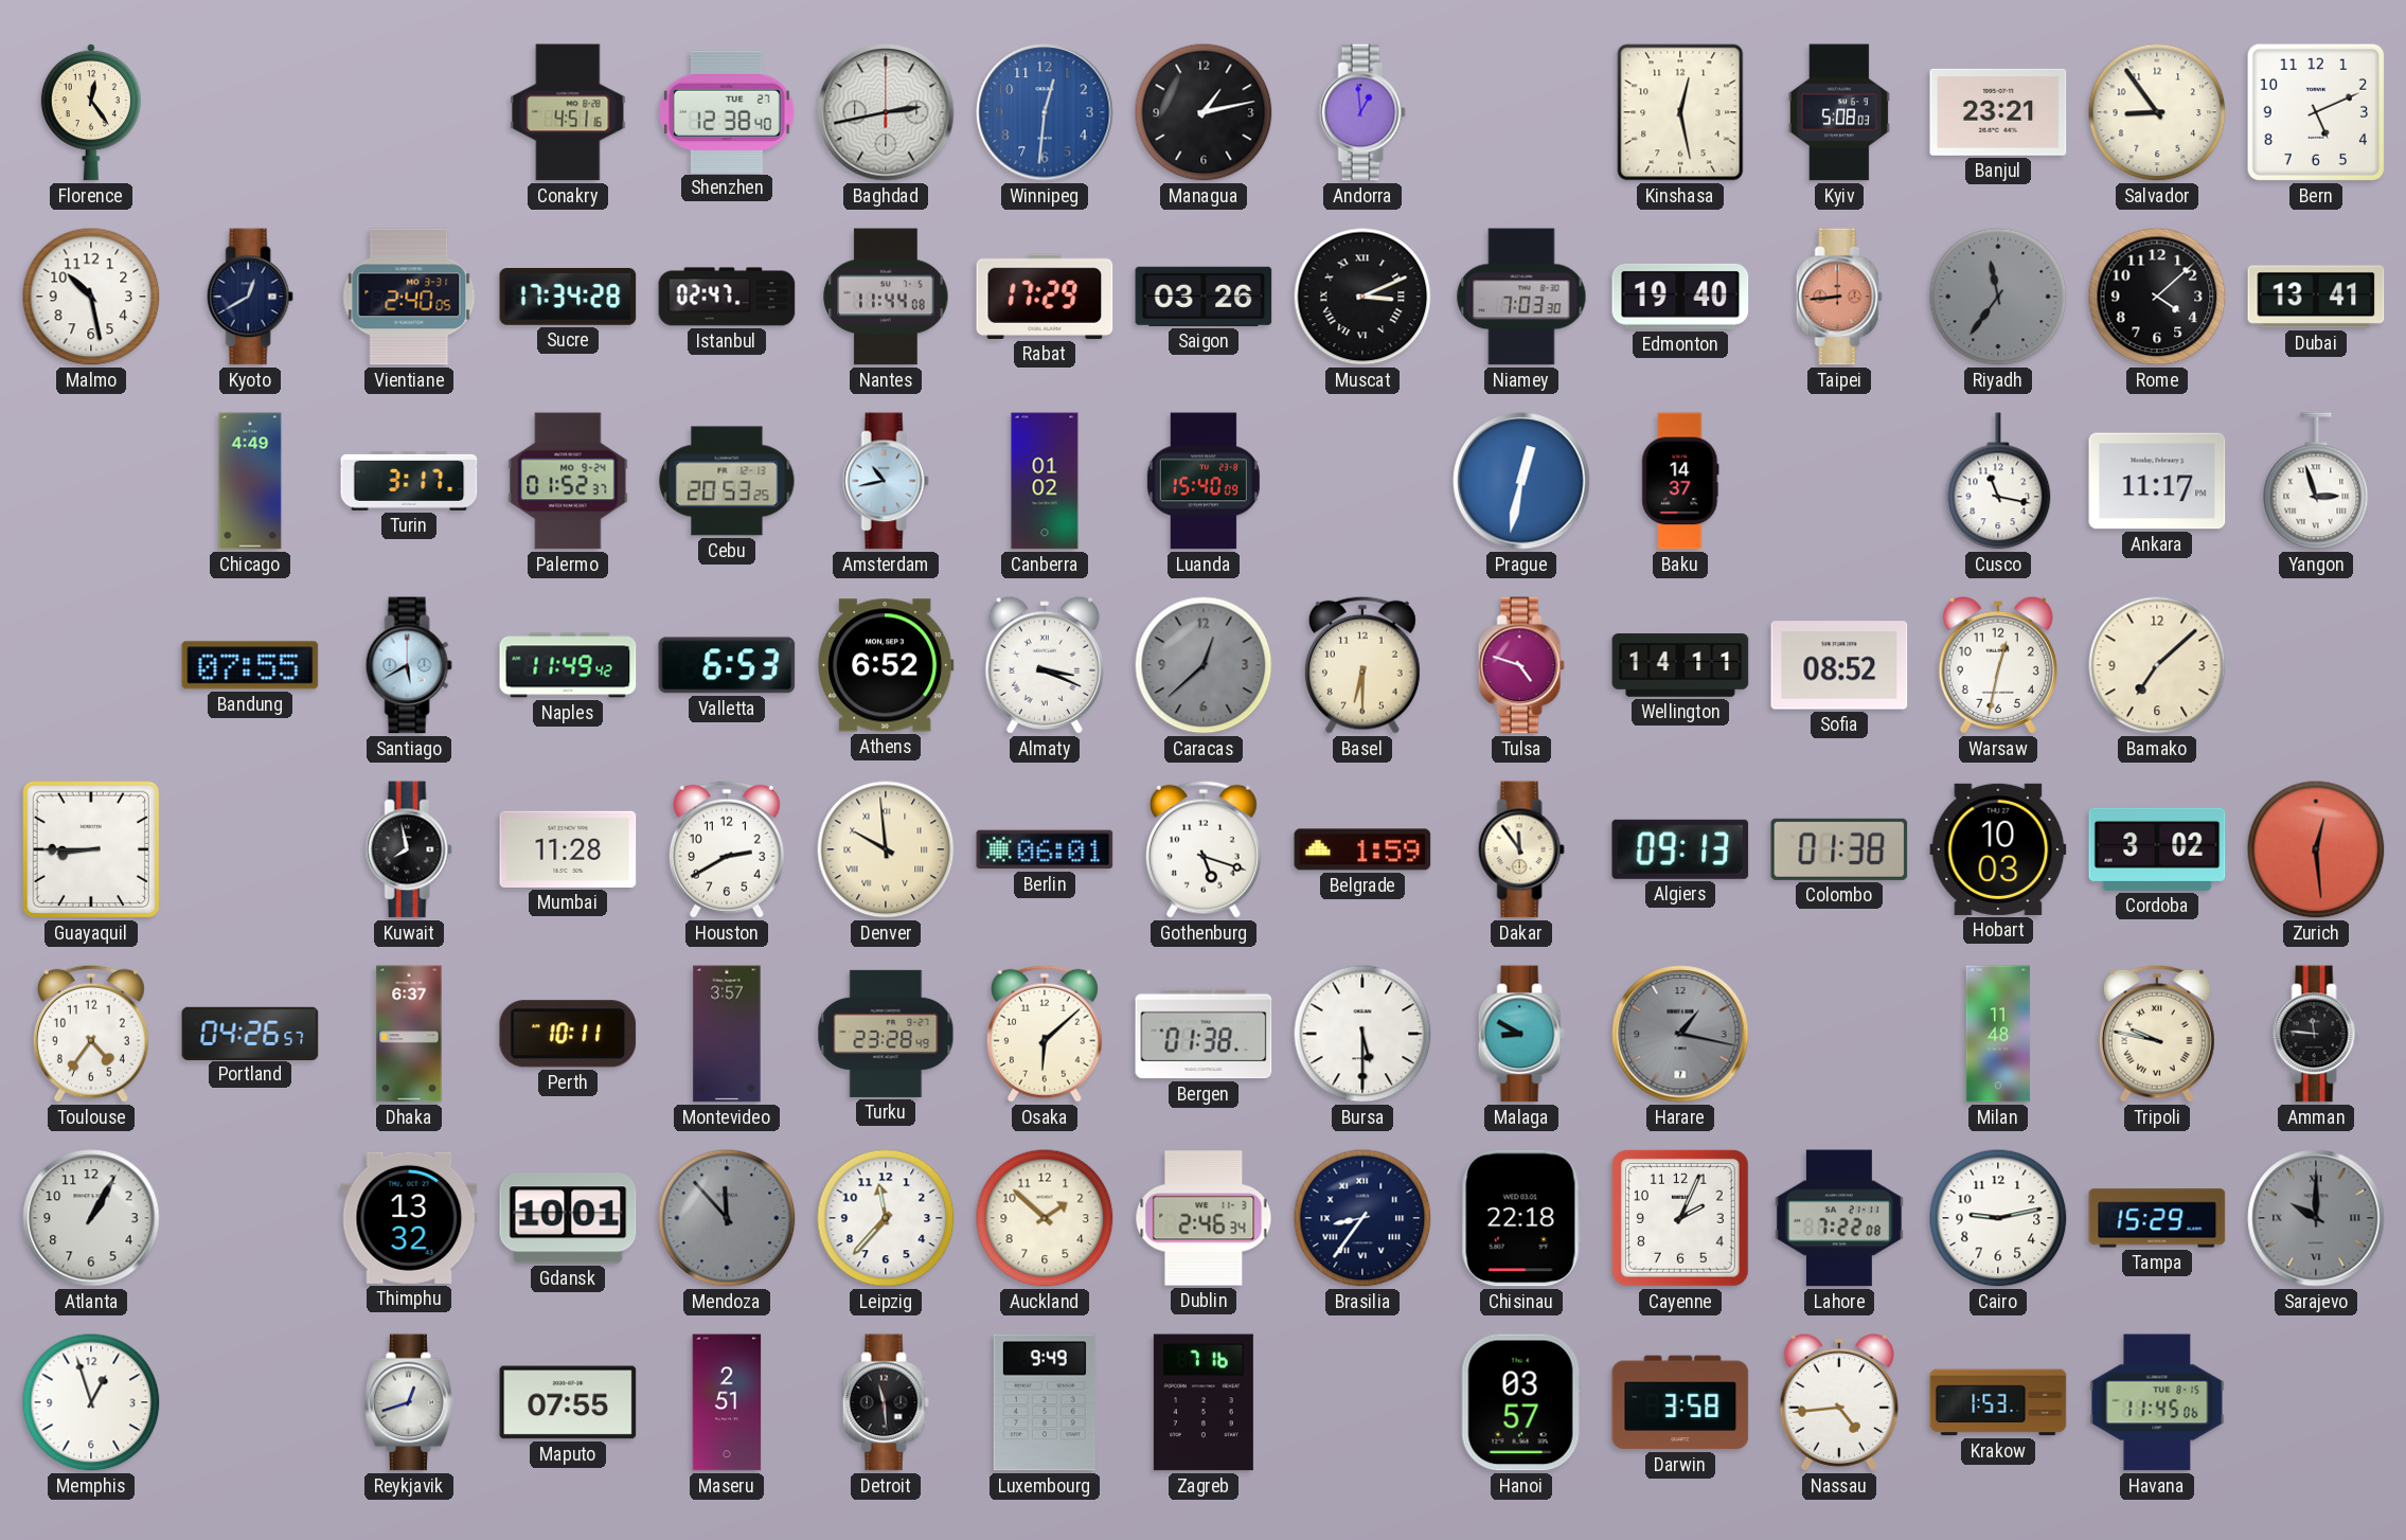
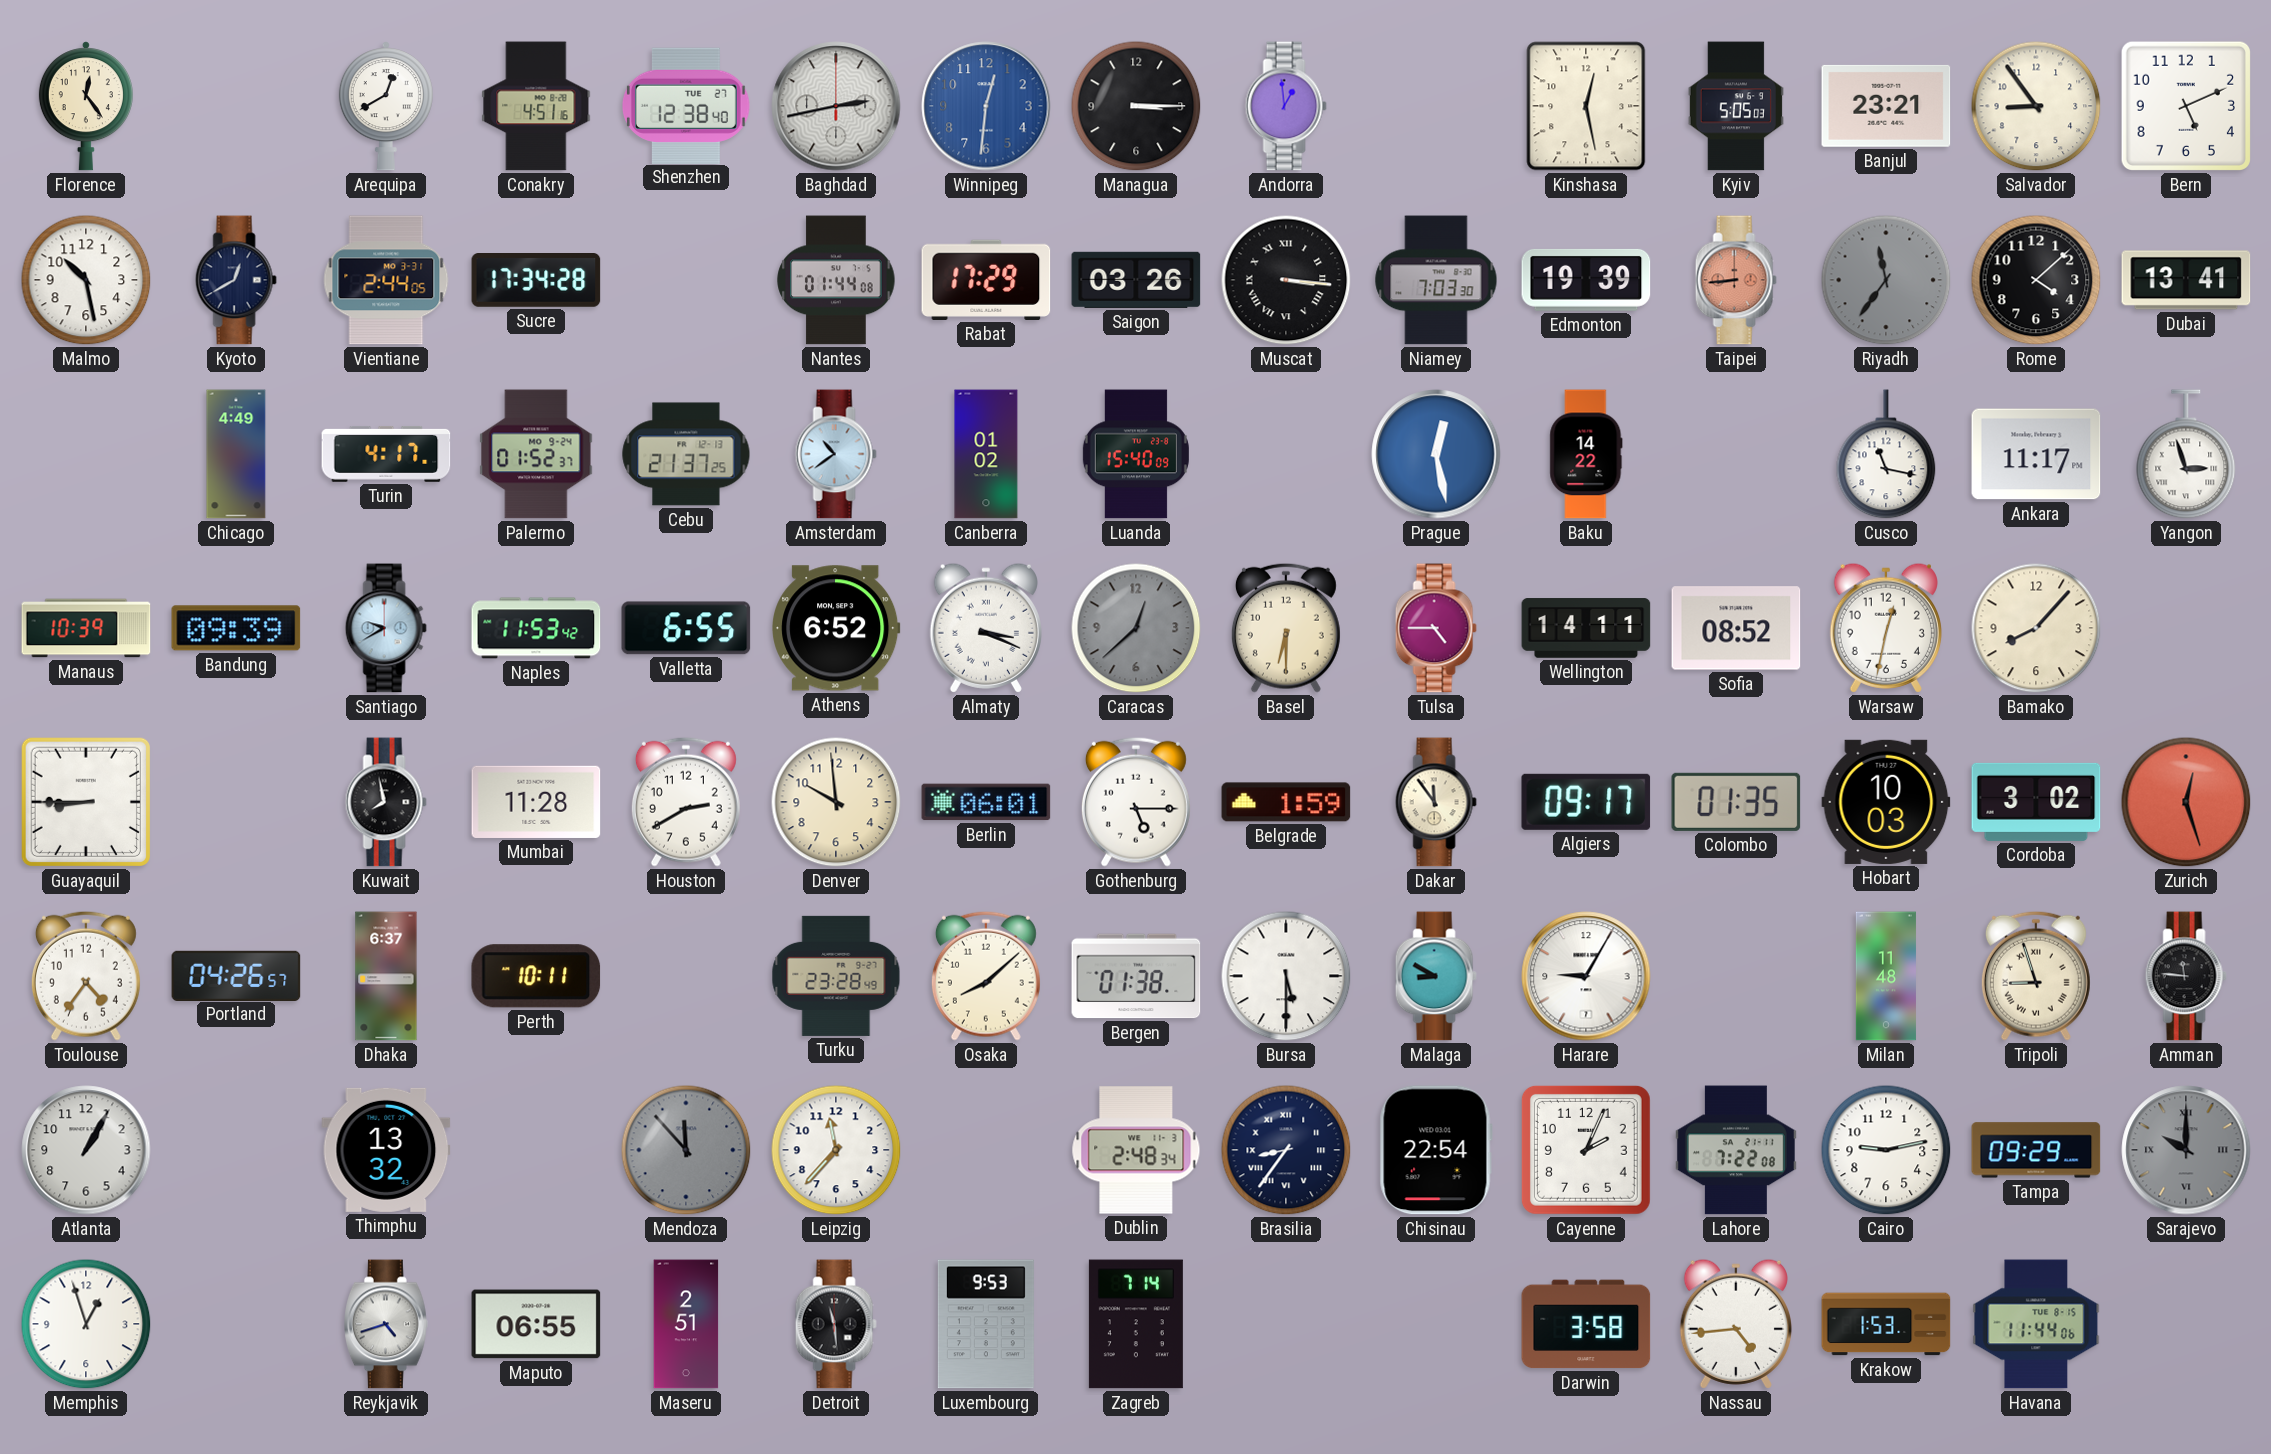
Arequipa: none -> 12:40
Managua: 1:13 -> 3:15
Kyiv: 5:08 -> 5:05
Vientiane: 2:40 -> 2:44
Istanbul: 02:47 -> none
Nantes: 11:44 -> 01:44
Muscat: 3:11 -> 3:16
Edmonton: 19:40 -> 19:39
Turin: 3:17 -> 4:17
Cebu: 20:53 -> 21:37
Amsterdam: 10:43 -> 10:39
Prague: 12:32 -> 12:28
Baku: 14:37 -> 14:22
Manaus: none -> 10:39
Bandung: 07:55 -> 09:39
Santiago: 5:40 -> 9:40
Naples: 11:49 -> 11:53
Valletta: 6:53 -> 6:55
Tulsa: 4:48 -> 4:45
Bamako: 7:08 -> 8:07
Denver numerals: Roman -> Arabic
Gothenburg: 5:18 -> 5:15
Algiers: 09:13 -> 09:17
Colombo: 01:38 -> 01:35
Zurich: 12:29 -> 12:27
Montevideo: 3:57 -> none
Osaka: 6:08 -> 8:08
Harare: 1:17 -> 9:05
Harare dial: grey -> white
Tripoli: 9:47 -> 8:57
Gdansk: 10:01 -> none
Auckland: 1:52 -> none
Dublin: 2:46 -> 2:48
Chisinau: 22:18 -> 22:54
Tampa: 15:29 -> 09:29
Reykjavik: 12:42 -> 4:42
Maputo: 07:55 -> 06:55
Luxembourg: 9:49 -> 9:53
Zagreb: 7:16 -> 7:14
Hanoi: 03:57 -> none
Havana: 11:45 -> 11:44
